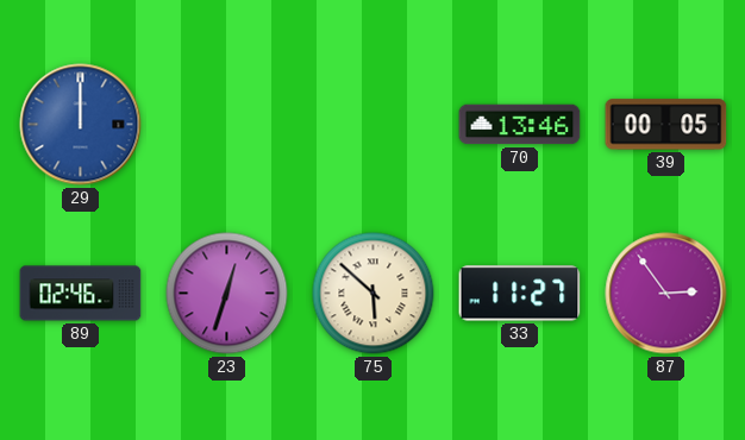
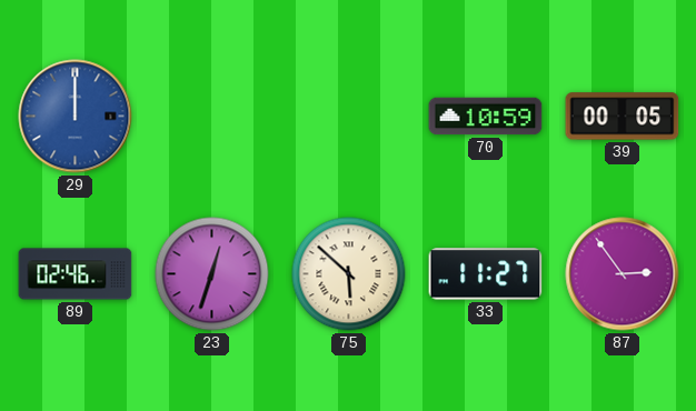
70: 13:46 -> 10:59
